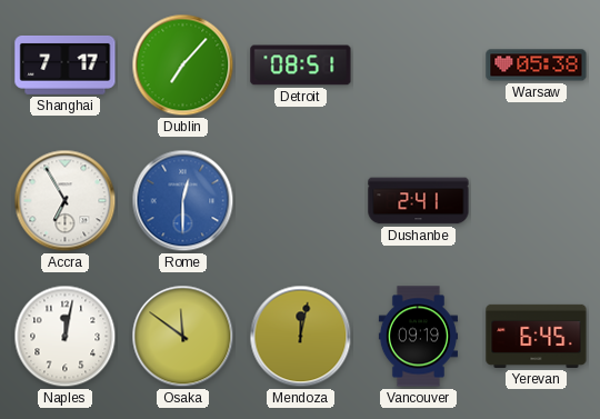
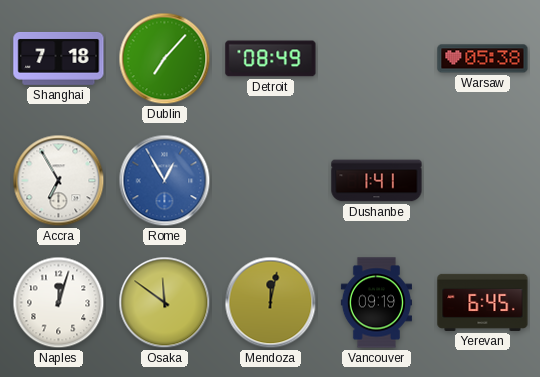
Shanghai: 7:17 -> 7:18
Detroit: 08:51 -> 08:49
Rome: 12:30 -> 12:55
Dushanbe: 2:41 -> 1:41
Naples: 12:02 -> 12:03
